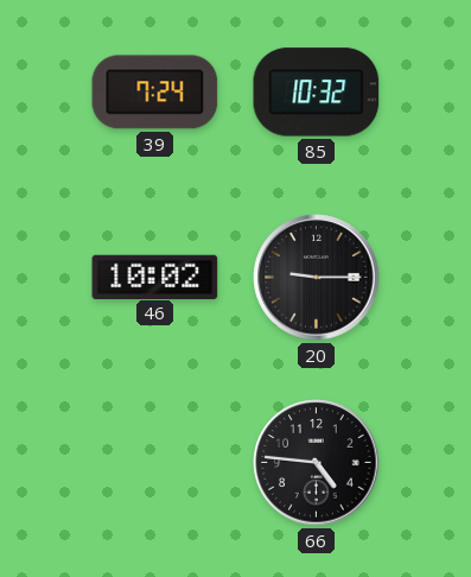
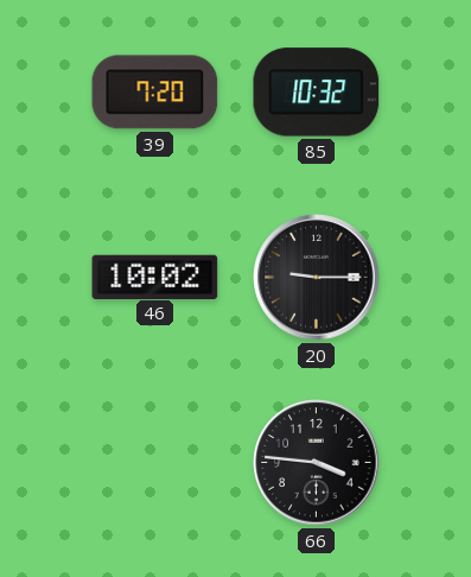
39: 7:24 -> 7:20
66: 4:46 -> 3:46
